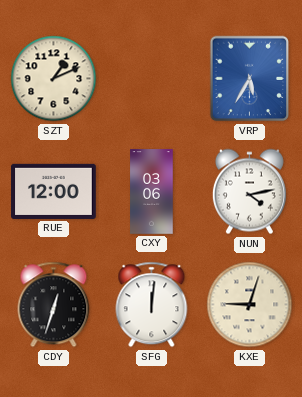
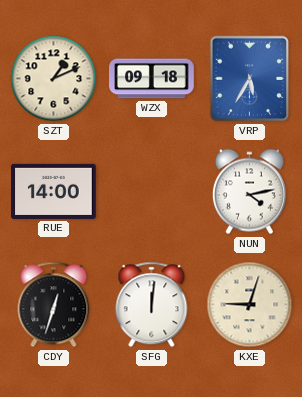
WZX: none -> 09:18
RUE: 12:00 -> 14:00
CXY: 03:06 -> none
